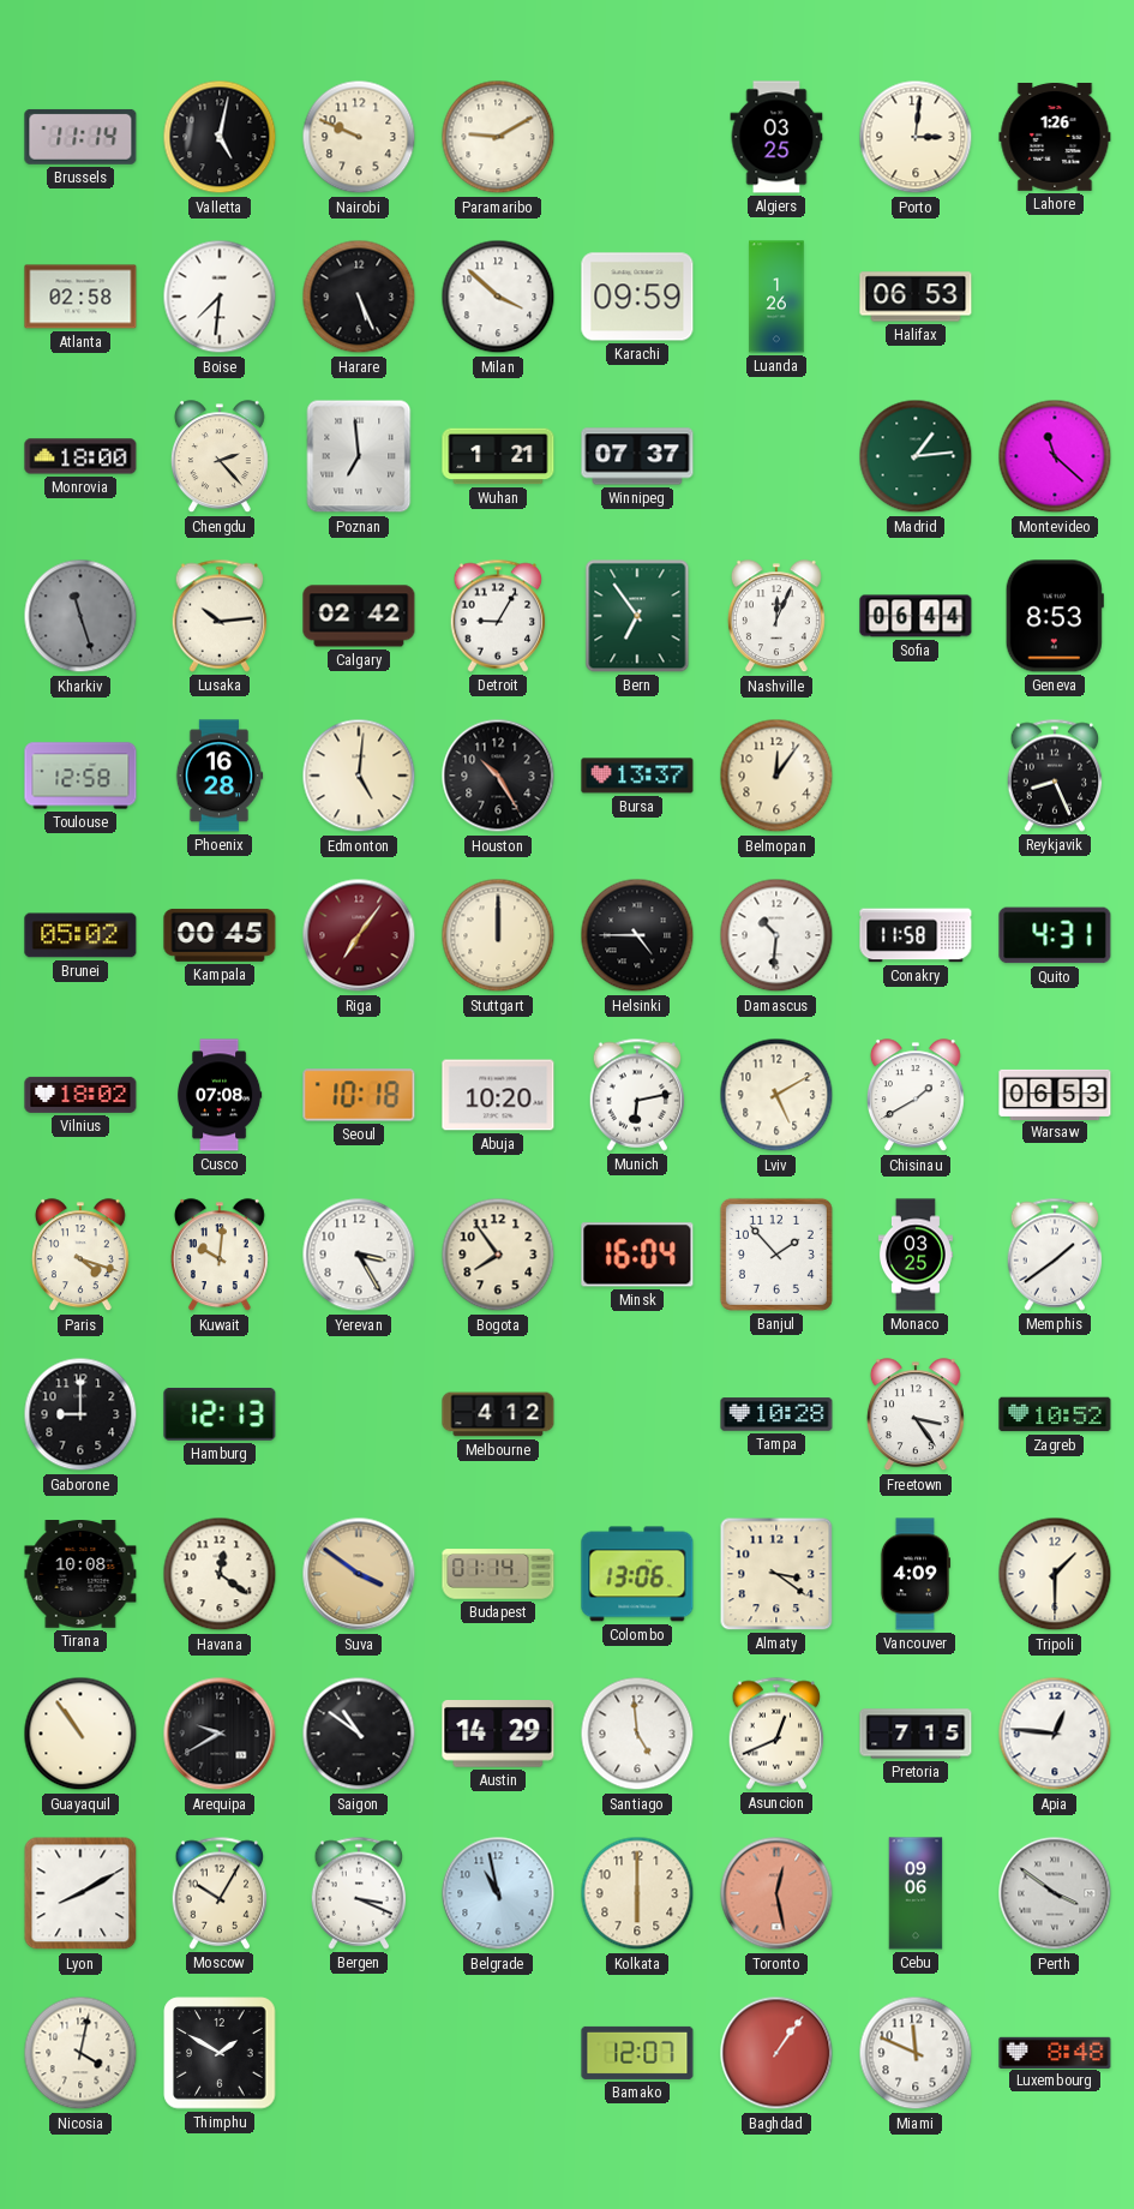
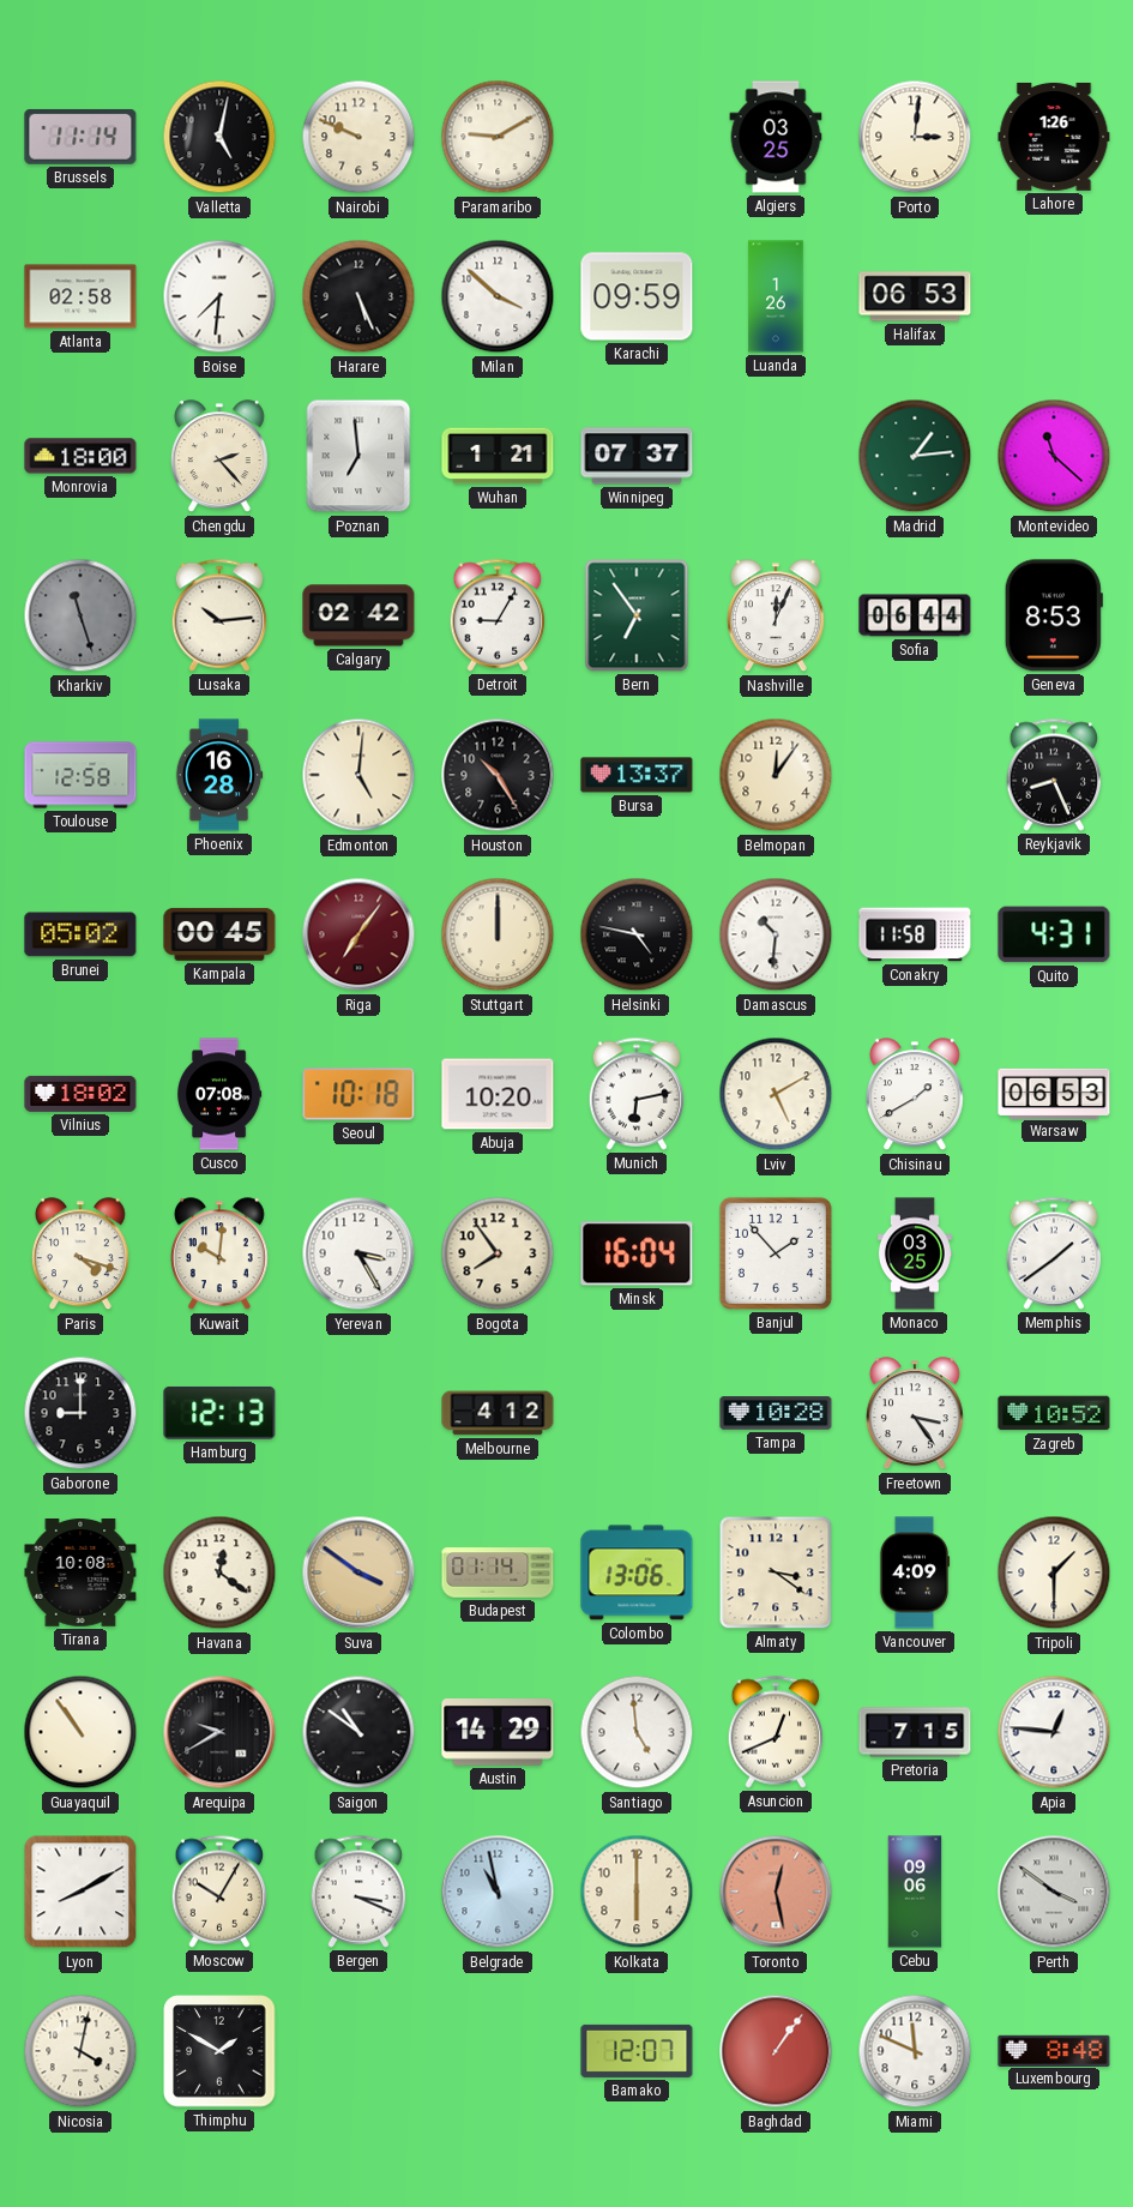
Helsinki: 4:45 -> 4:47
